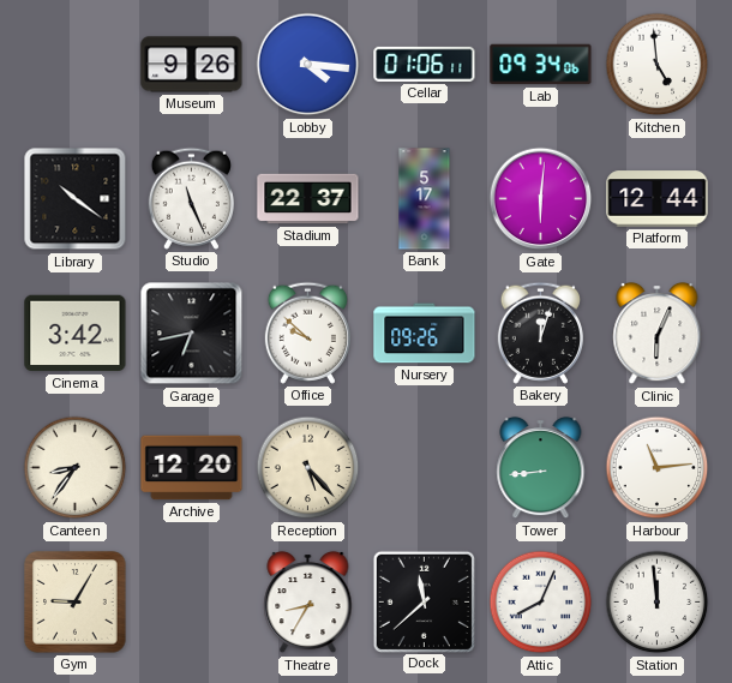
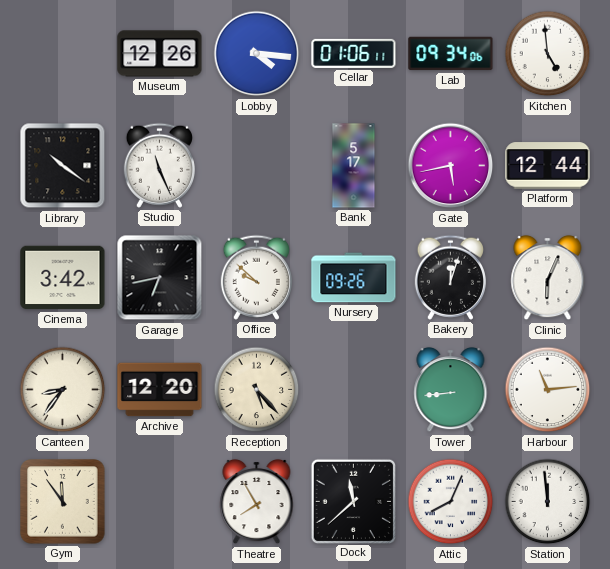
Museum: 9:26 -> 12:26
Stadium: 22:37 -> none
Gate: 6:01 -> 5:43
Gym: 9:05 -> 11:54
Theatre: 8:35 -> 7:55
